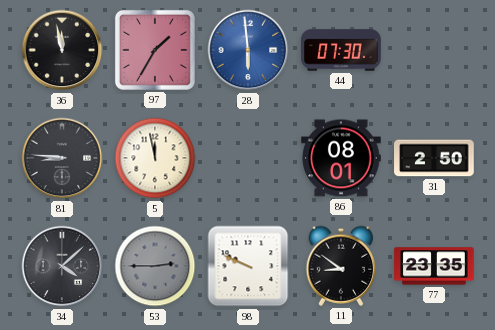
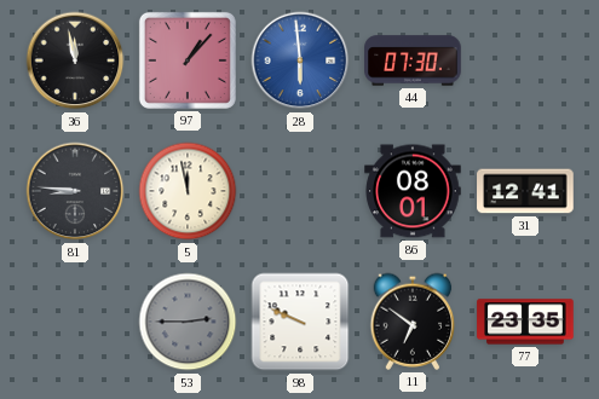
97: 1:35 -> 1:07
31: 2:50 -> 12:41
34: 4:08 -> none
11: 8:51 -> 6:51
